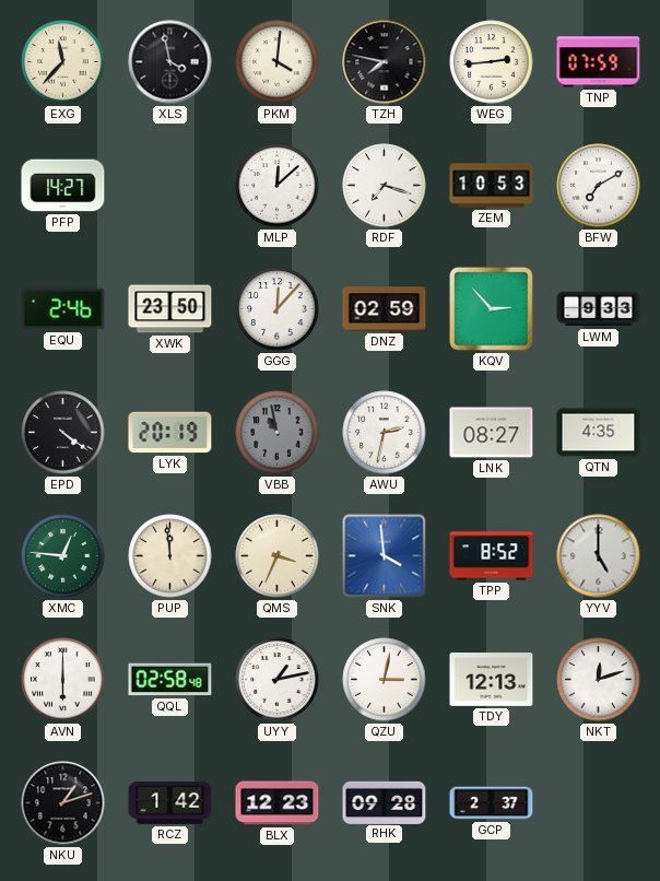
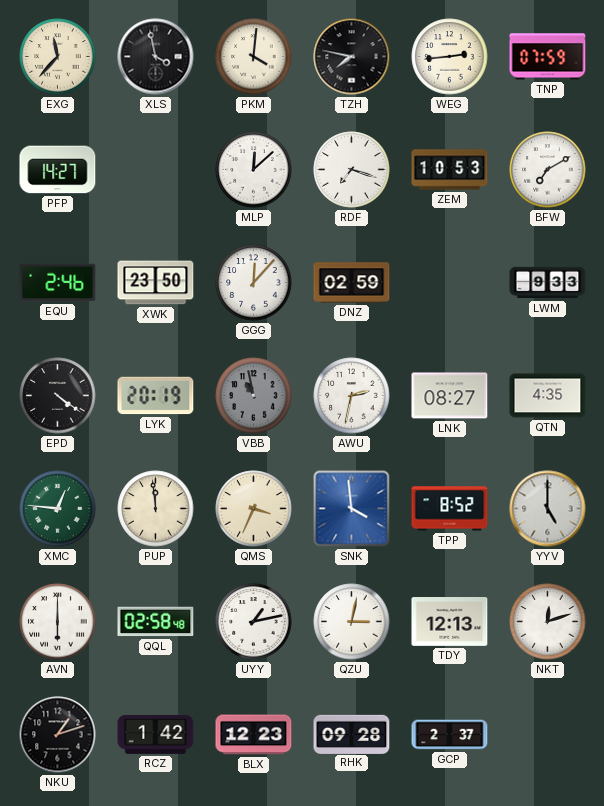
KQV: 2:53 -> none
